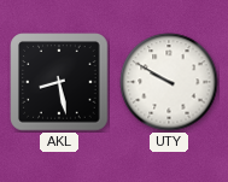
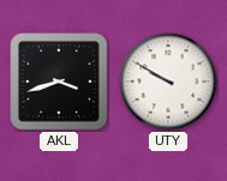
AKL: 8:28 -> 3:42
